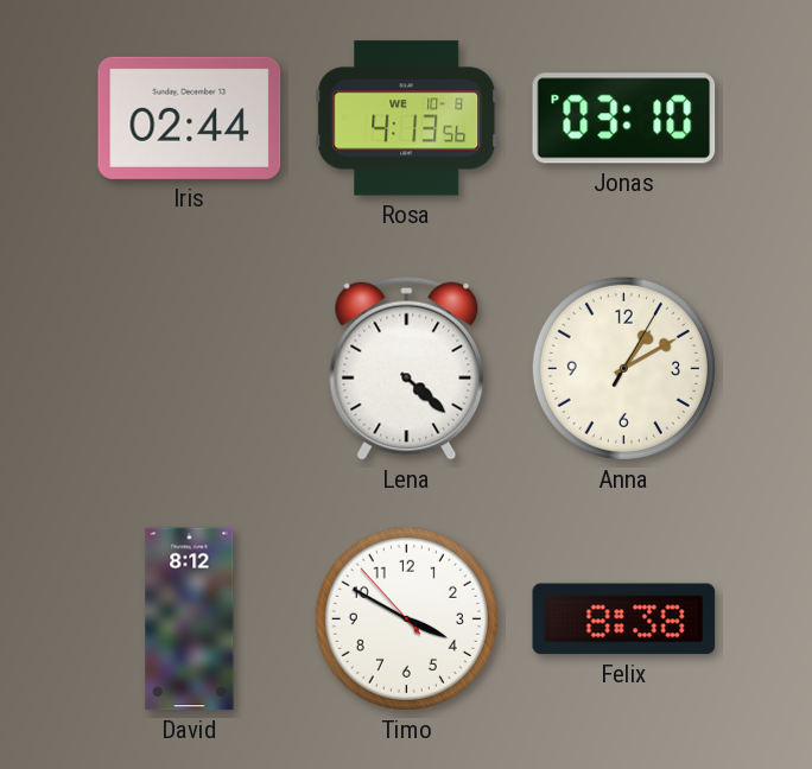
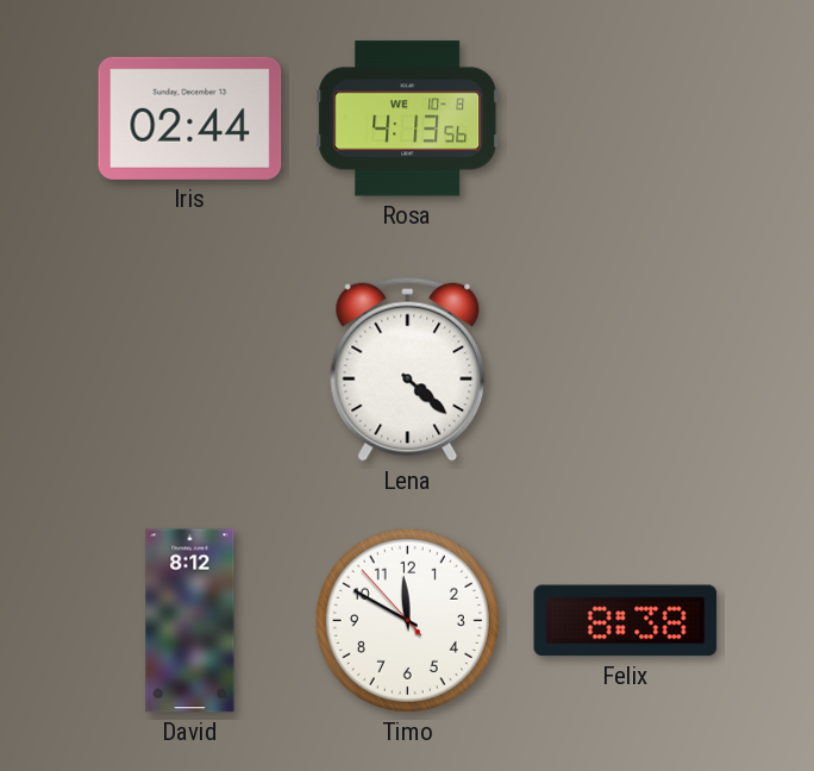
Jonas: 03:10 -> none
Anna: 1:10 -> none
Timo: 3:49 -> 11:49
